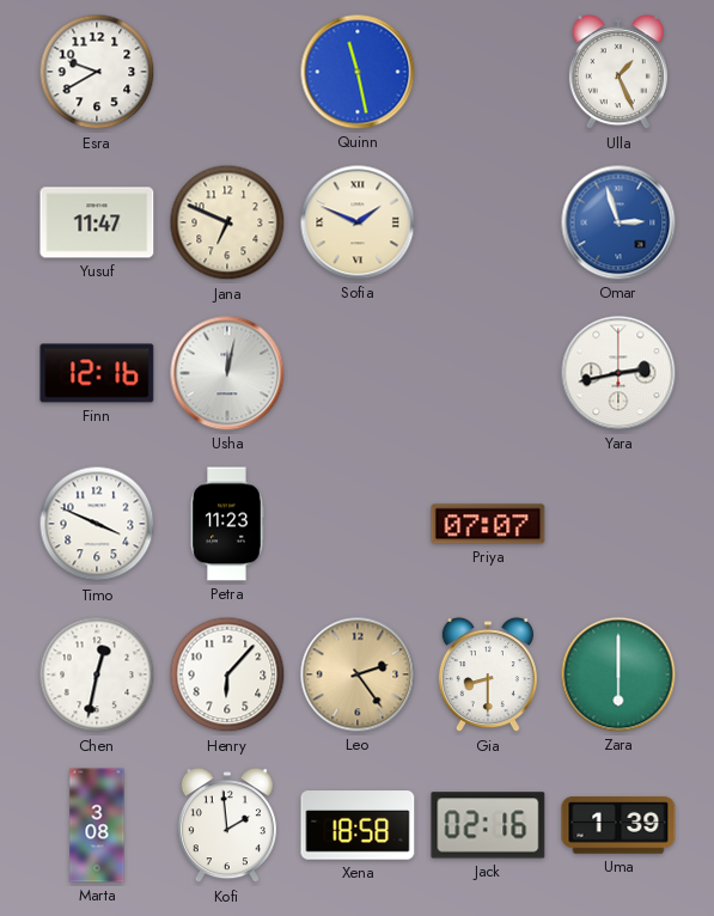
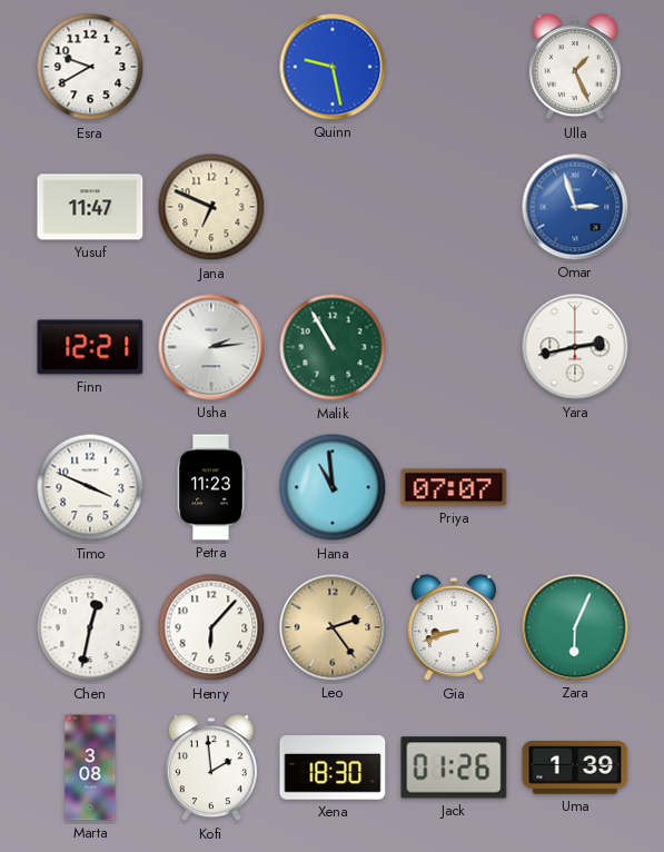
Quinn: 11:28 -> 9:28
Sofia: 1:49 -> none
Finn: 12:16 -> 12:21
Usha: 12:02 -> 2:14
Malik: none -> 10:55
Hana: none -> 10:59
Gia: 8:30 -> 8:42
Zara: 6:00 -> 6:04
Xena: 18:58 -> 18:30
Jack: 02:16 -> 01:26
